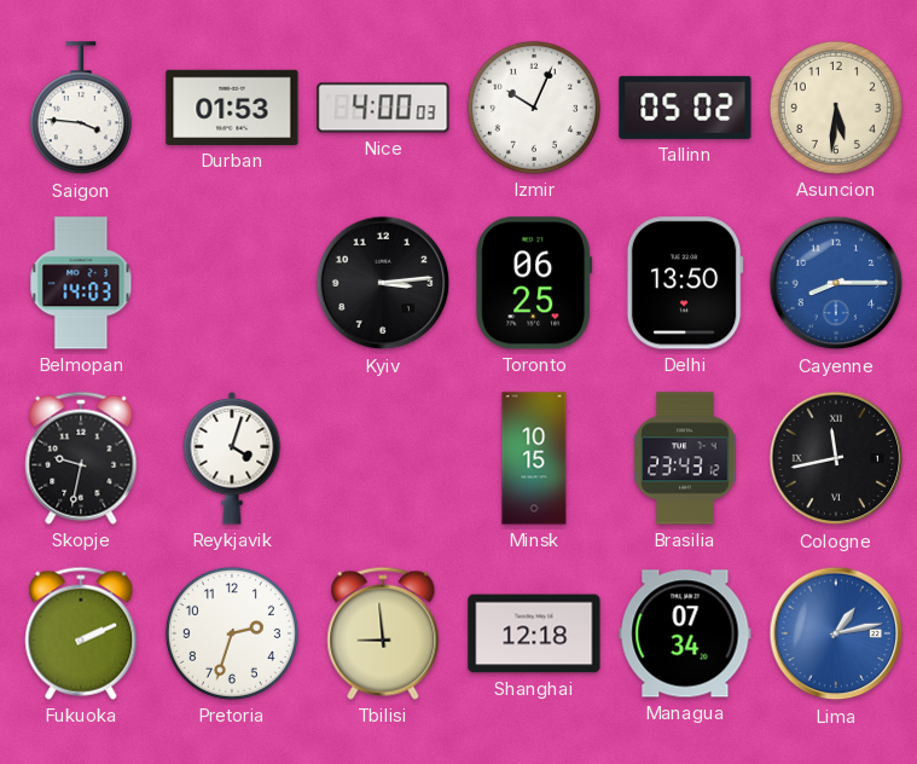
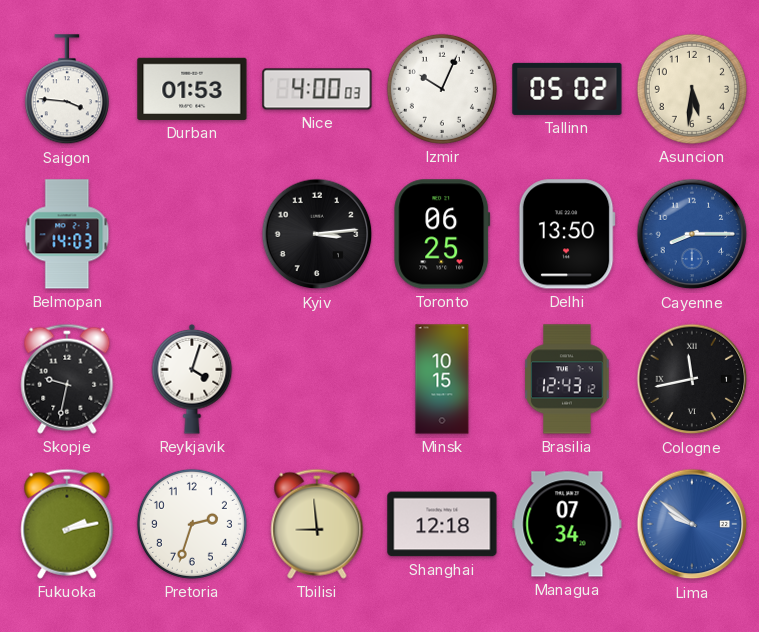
Brasilia: 23:43 -> 12:43
Fukuoka: 2:11 -> 2:13
Lima: 1:13 -> 9:51
